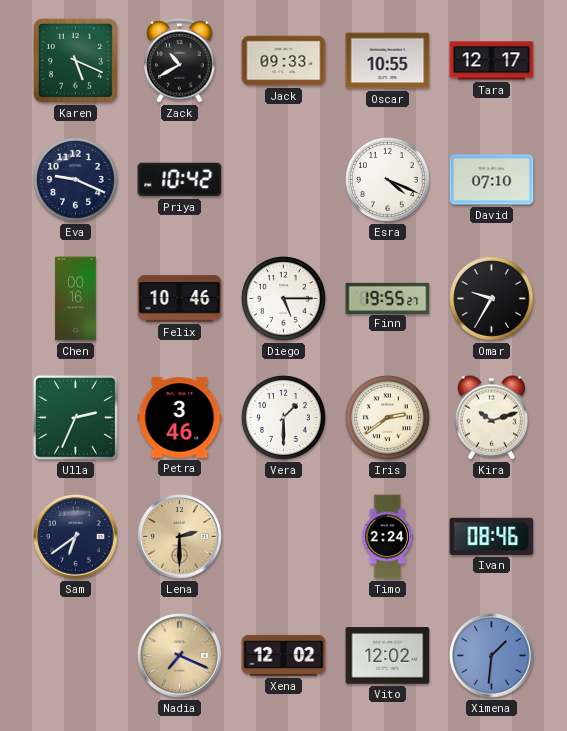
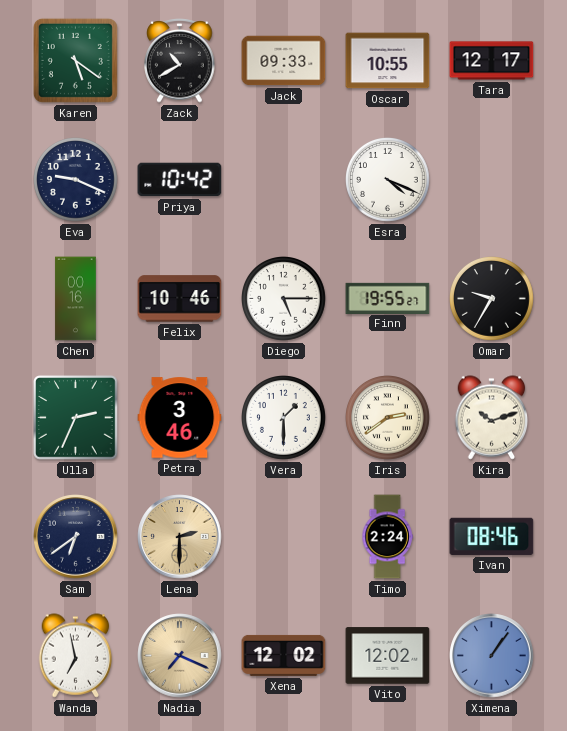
Karen: 5:19 -> 5:21
David: 07:10 -> none
Wanda: none -> 6:58
Ximena: 1:31 -> 1:06
